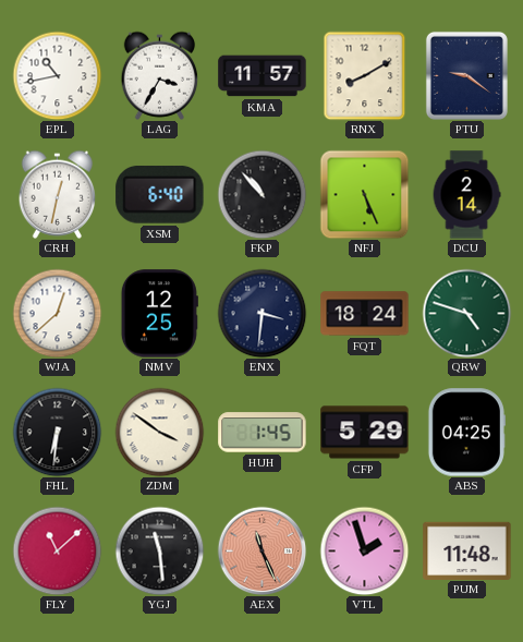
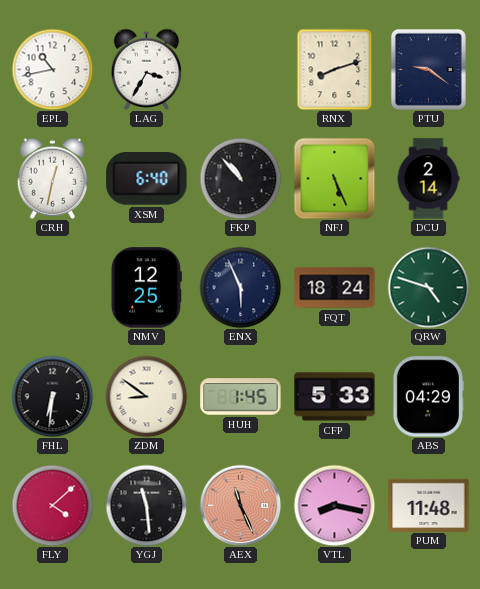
KMA: 11:57 -> none
RNX: 8:10 -> 8:12
WJA: 12:38 -> none
ENX: 3:31 -> 5:56
ZDM: 3:51 -> 8:51
CFP: 5:29 -> 5:33
ABS: 04:25 -> 04:29
FLY: 11:08 -> 4:08
VTL: 1:57 -> 8:17
